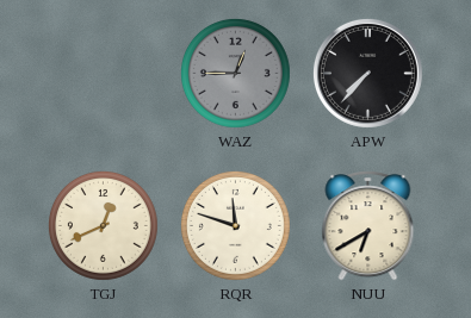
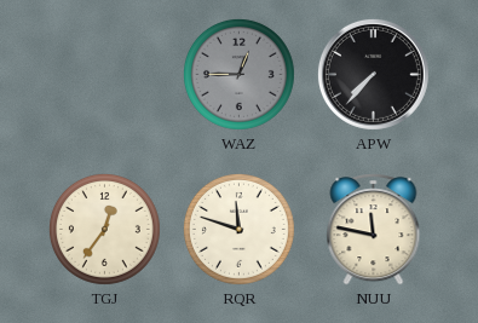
TGJ: 12:41 -> 12:36
NUU: 6:40 -> 11:47
